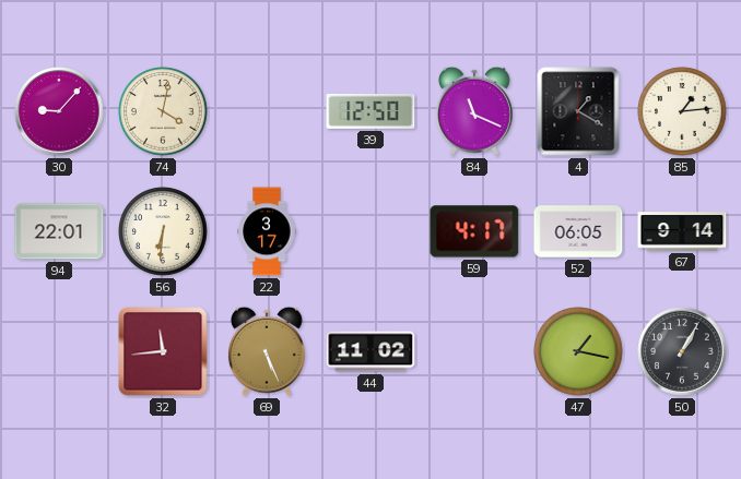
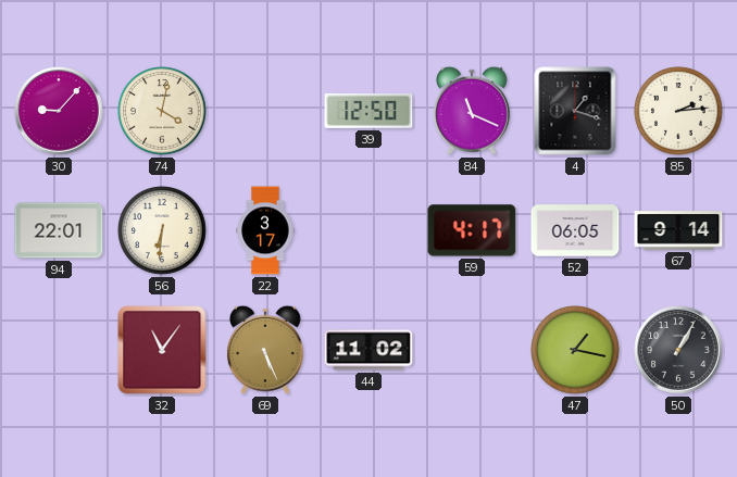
4: 1:20 -> 1:18
85: 1:14 -> 2:14
32: 11:44 -> 11:06
